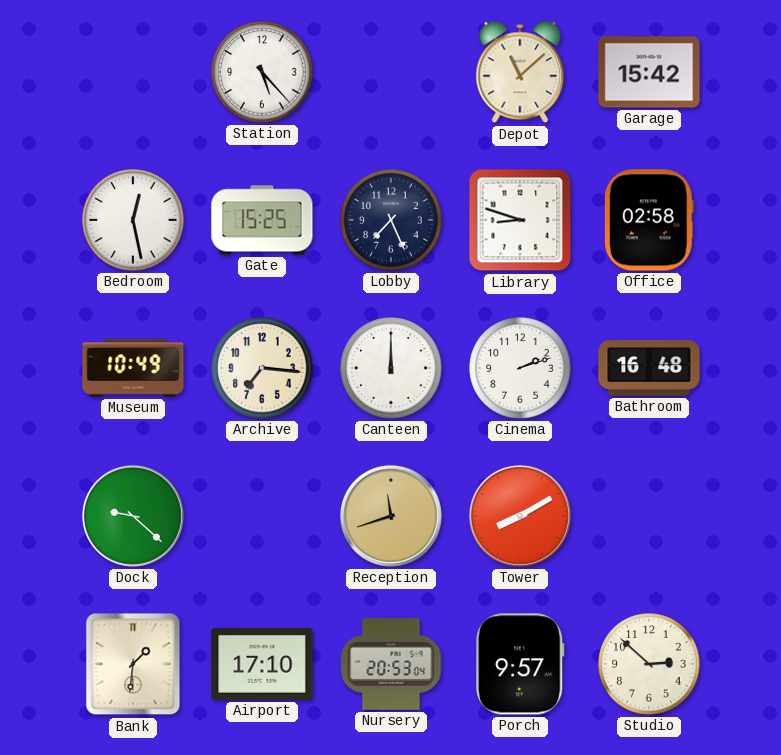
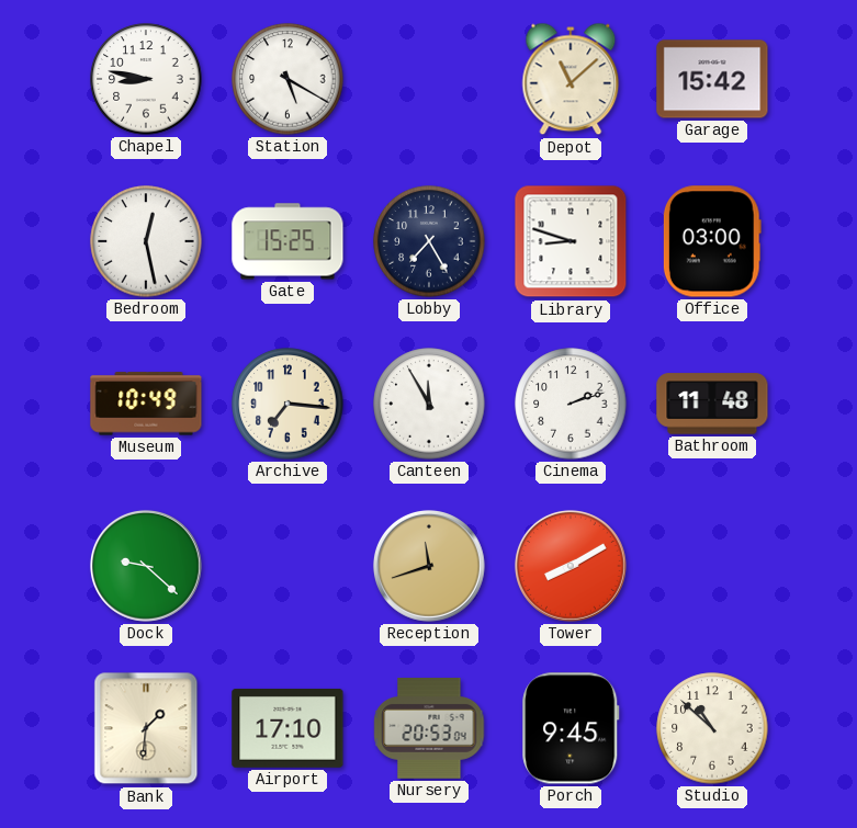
Chapel: none -> 8:47
Station: 5:23 -> 5:20
Lobby: 7:26 -> 7:25
Office: 02:58 -> 03:00
Canteen: 12:00 -> 11:55
Bathroom: 16:48 -> 11:48
Porch: 9:57 -> 9:45
Studio: 2:52 -> 10:52
